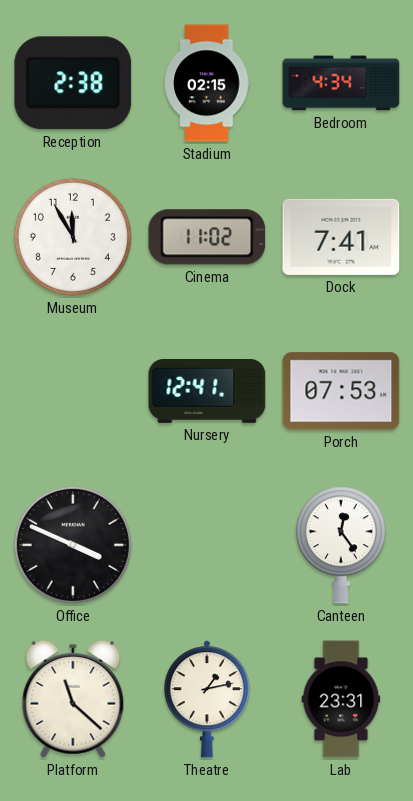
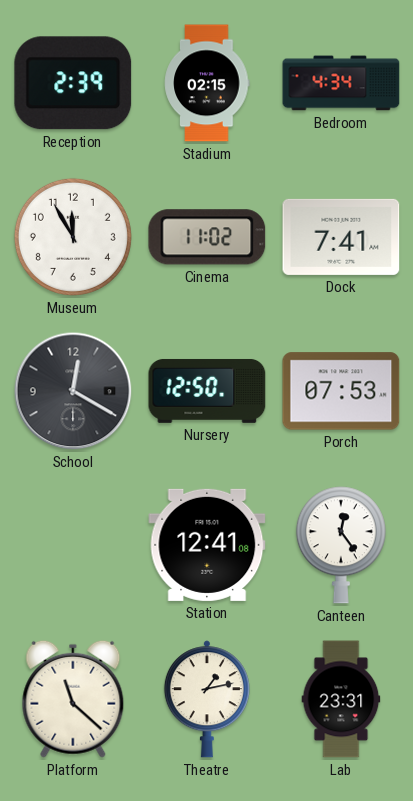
Reception: 2:38 -> 2:39
School: none -> 12:20
Nursery: 12:41 -> 12:50
Office: 3:49 -> none
Station: none -> 12:41
